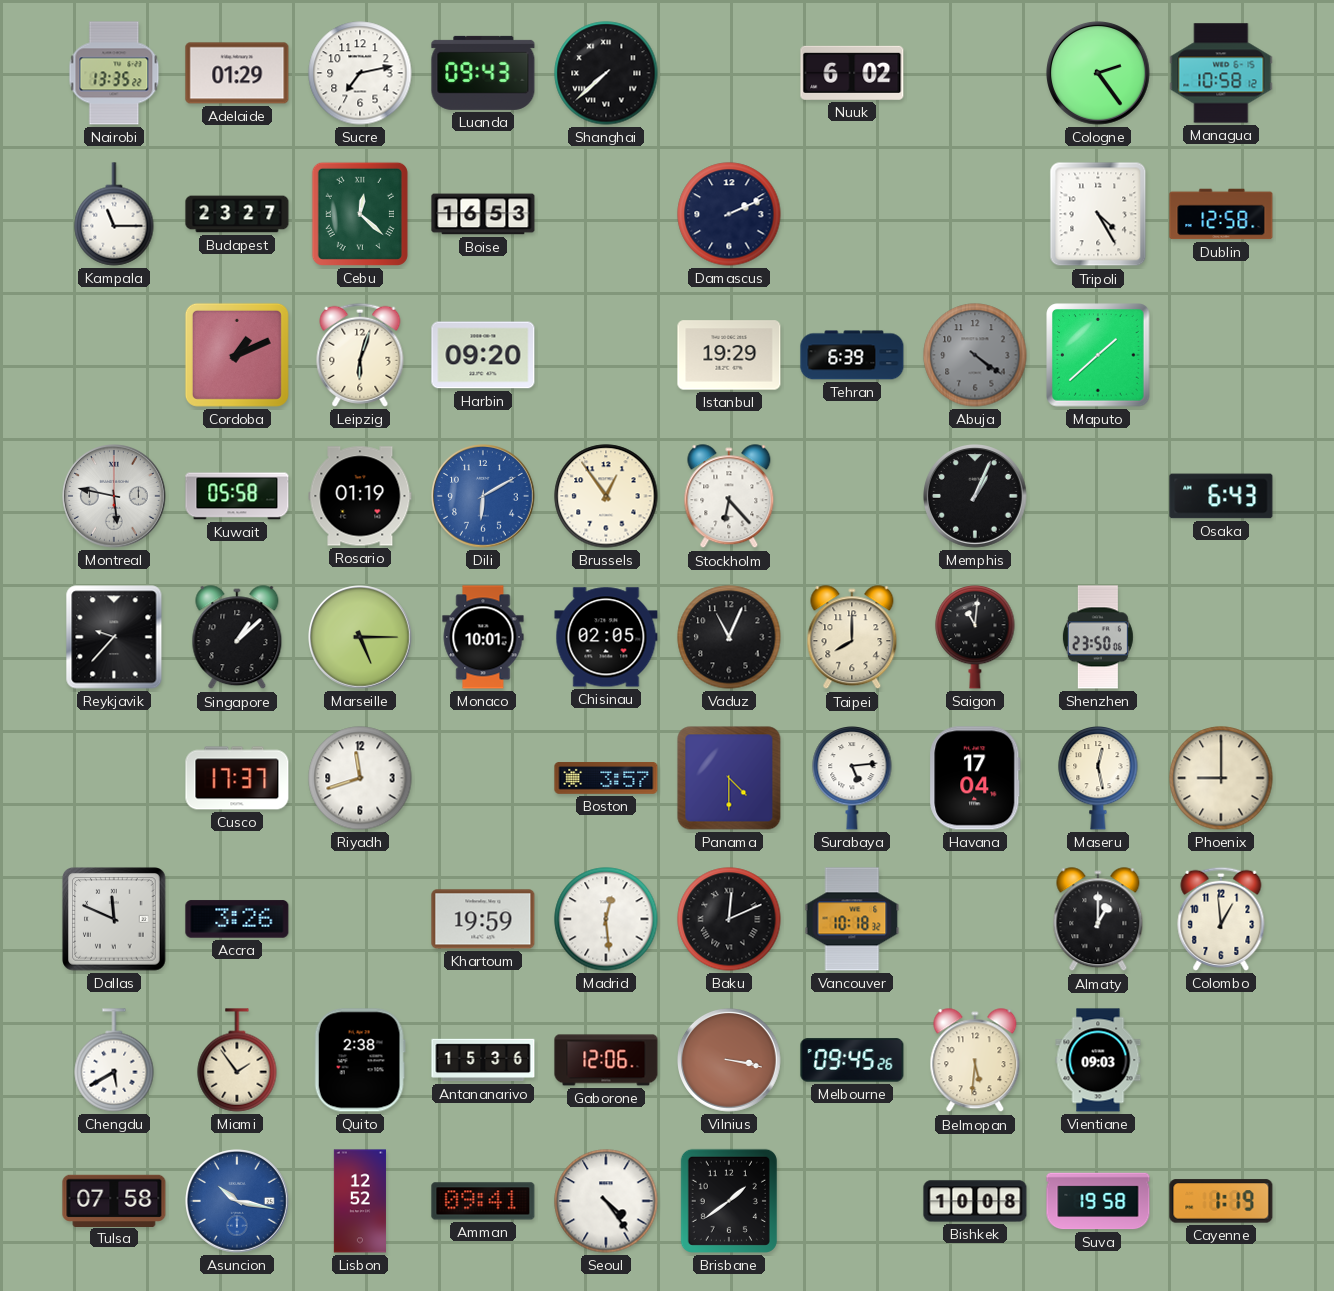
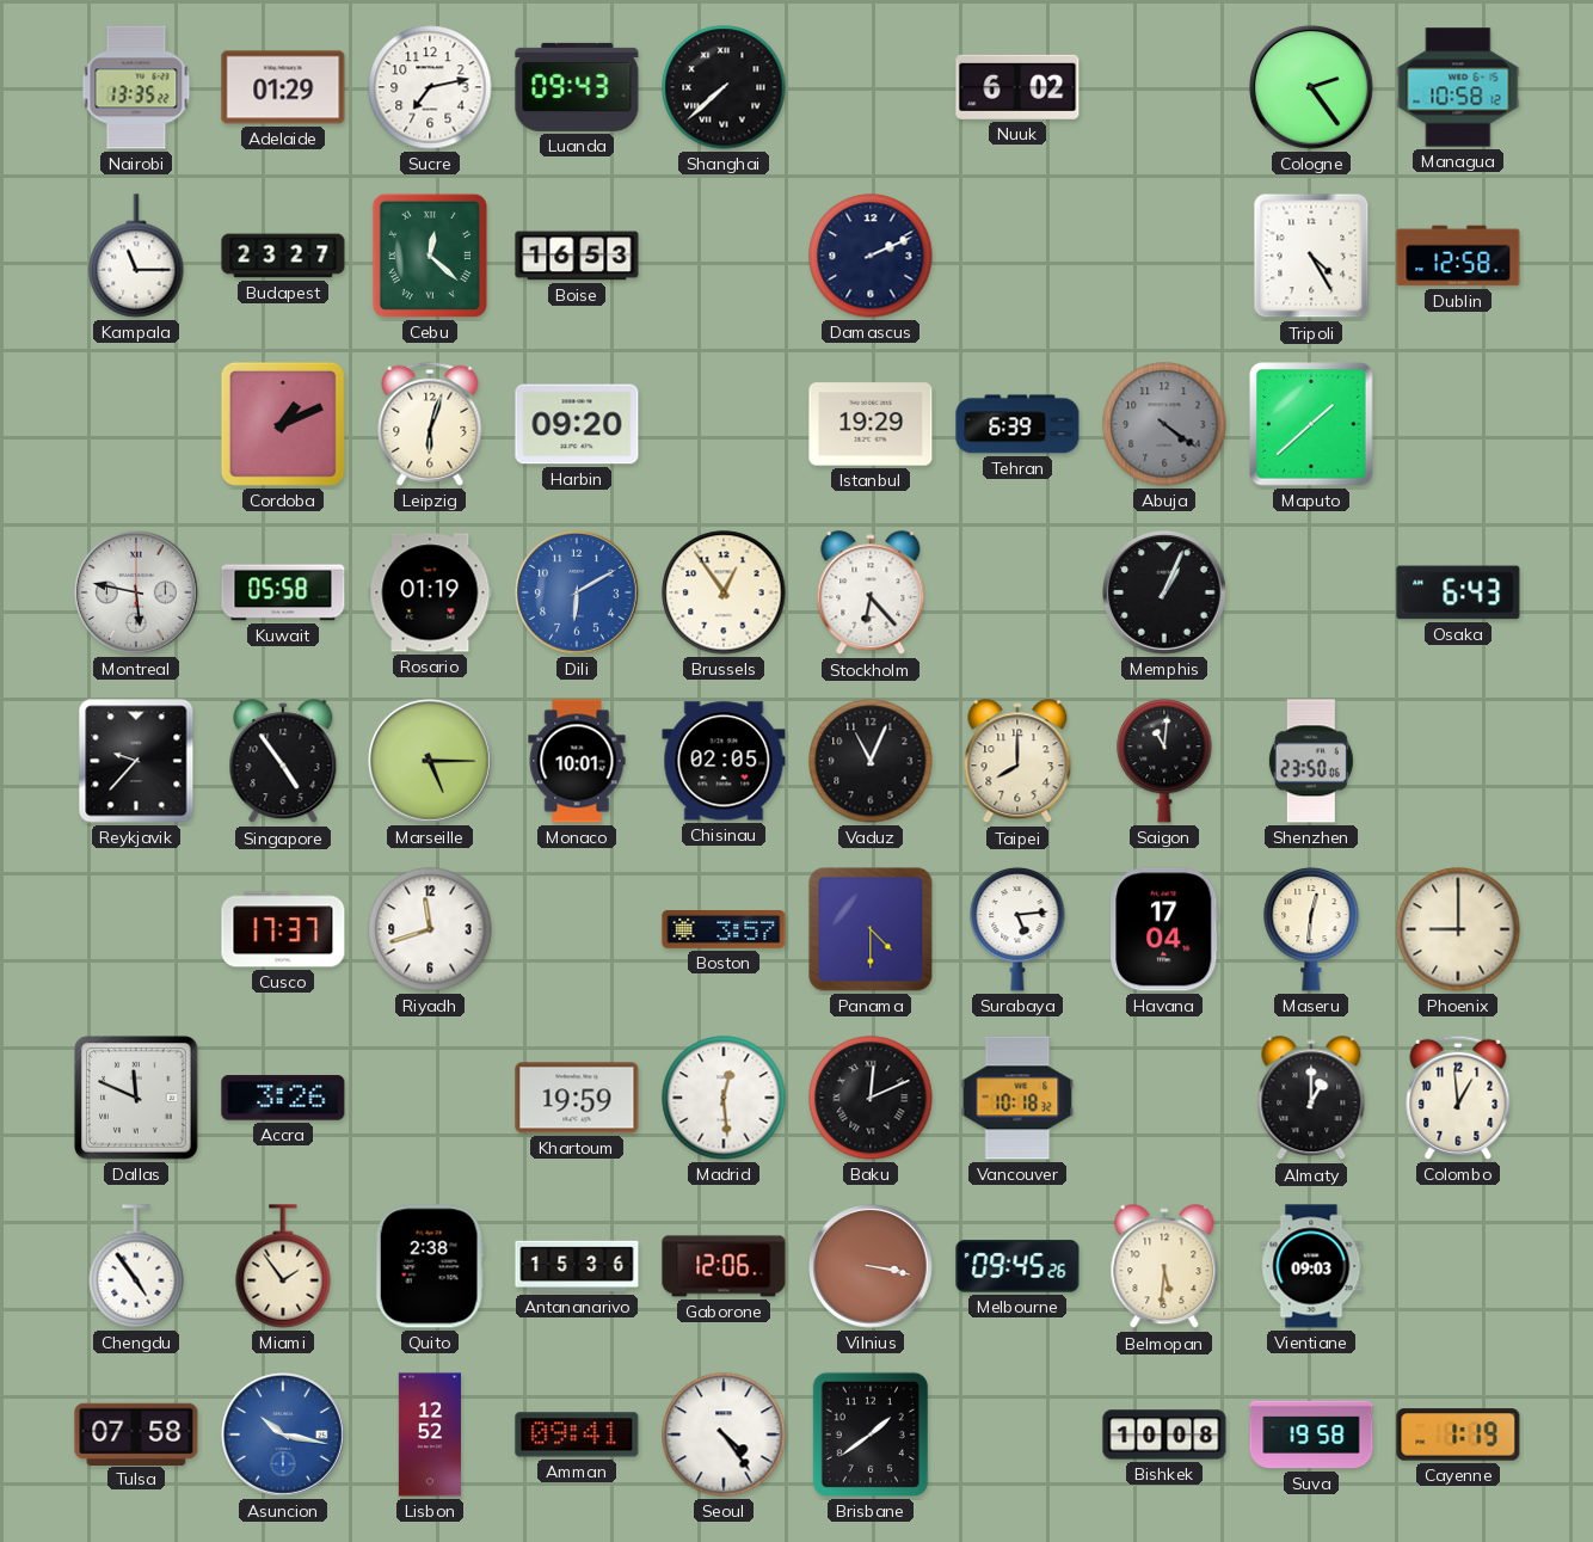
Singapore: 1:08 -> 4:54
Maseru: 12:28 -> 12:31
Chengdu: 5:40 -> 4:54
